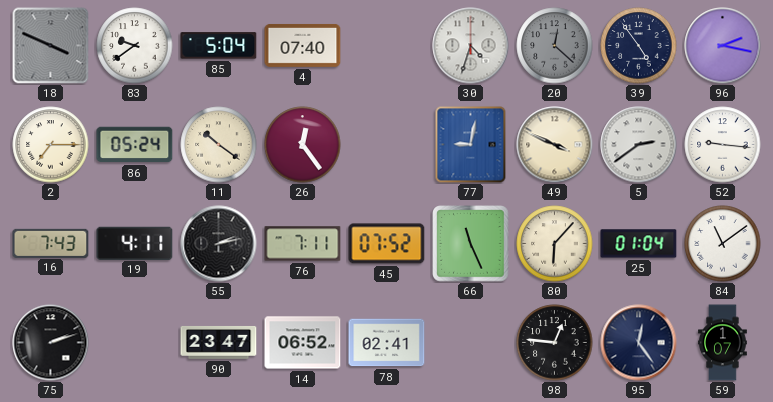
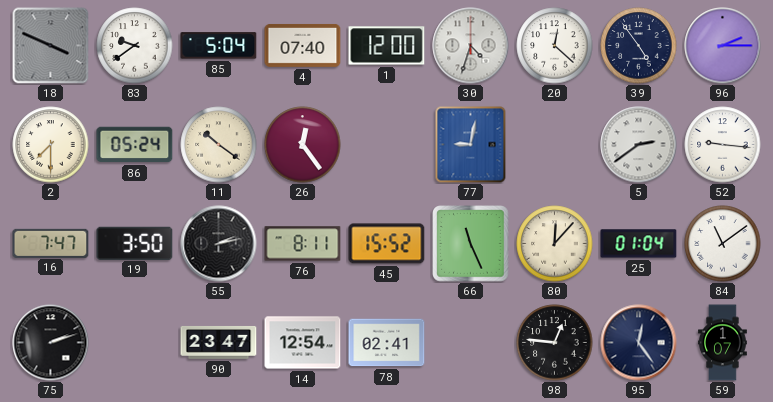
1: none -> 12:00
20 dial: grey -> white
96: 2:17 -> 2:15
2: 7:15 -> 7:30
49: 3:49 -> none
16: 7:43 -> 7:47
19: 4:11 -> 3:50
76: 7:11 -> 8:11
45: 07:52 -> 15:52
80: 6:07 -> 12:07
14: 06:52 -> 12:54
